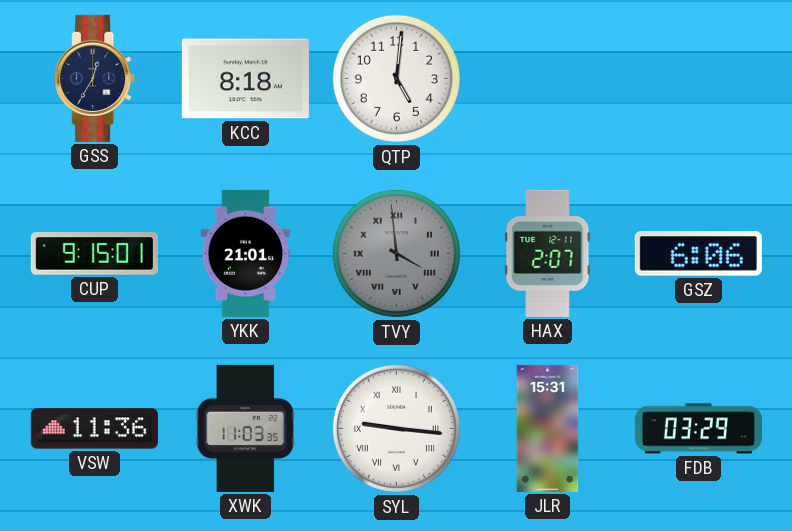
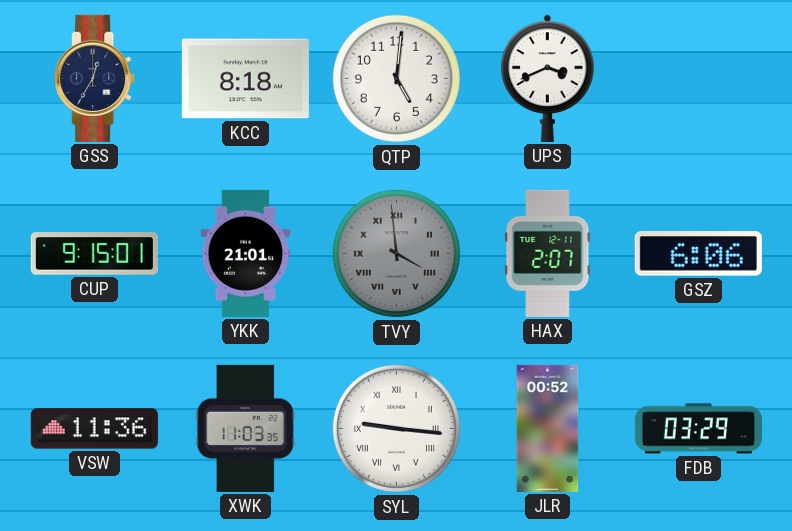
UPS: none -> 3:41
JLR: 15:31 -> 00:52
